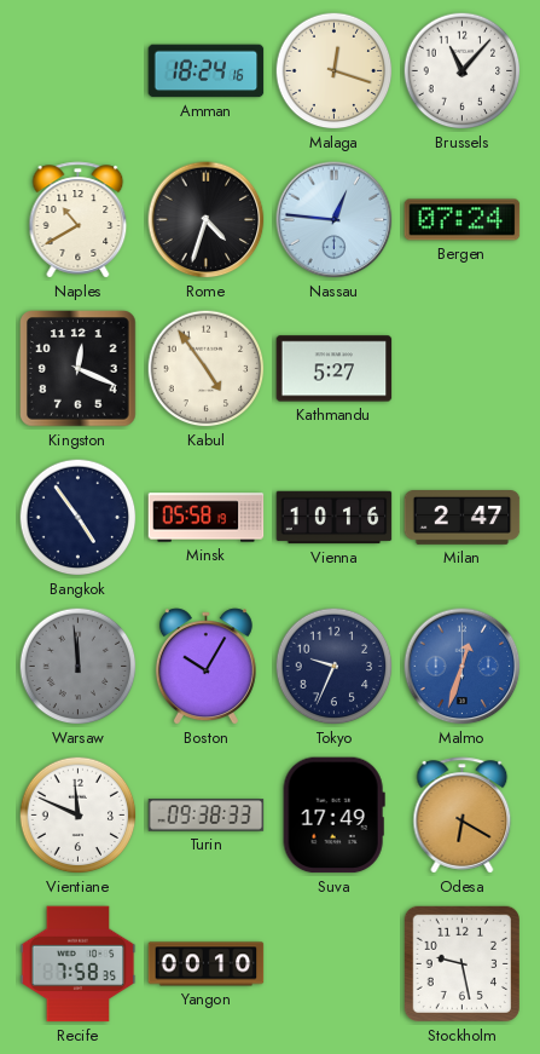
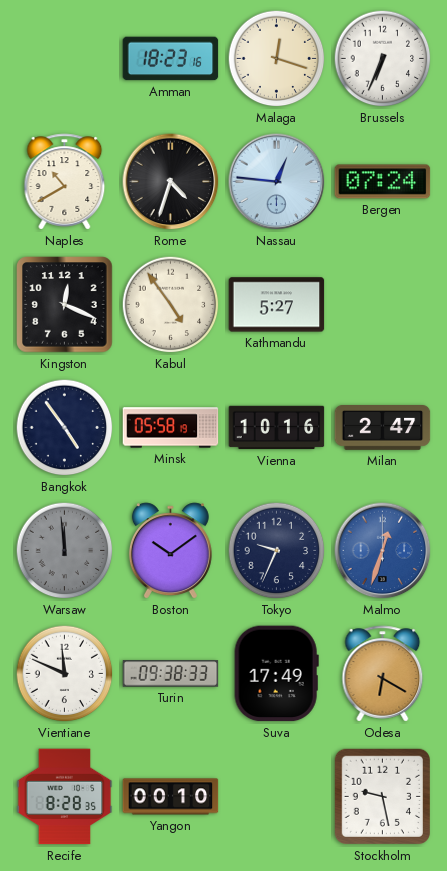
Amman: 18:24 -> 18:23
Brussels: 11:07 -> 6:34
Boston: 10:05 -> 10:09
Recife: 7:58 -> 8:28
